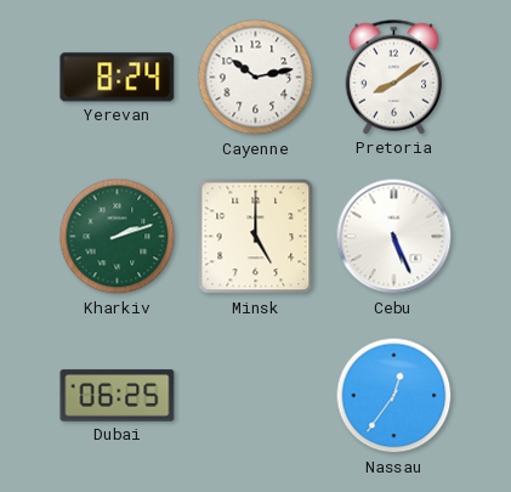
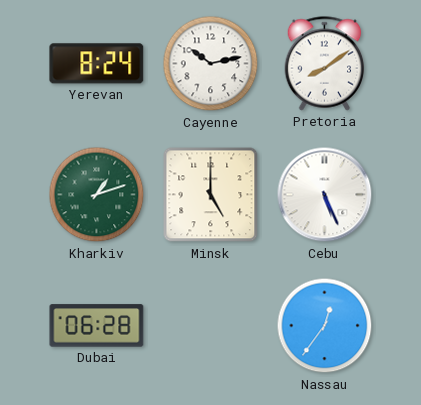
Kharkiv: 2:12 -> 1:12
Dubai: 06:25 -> 06:28
